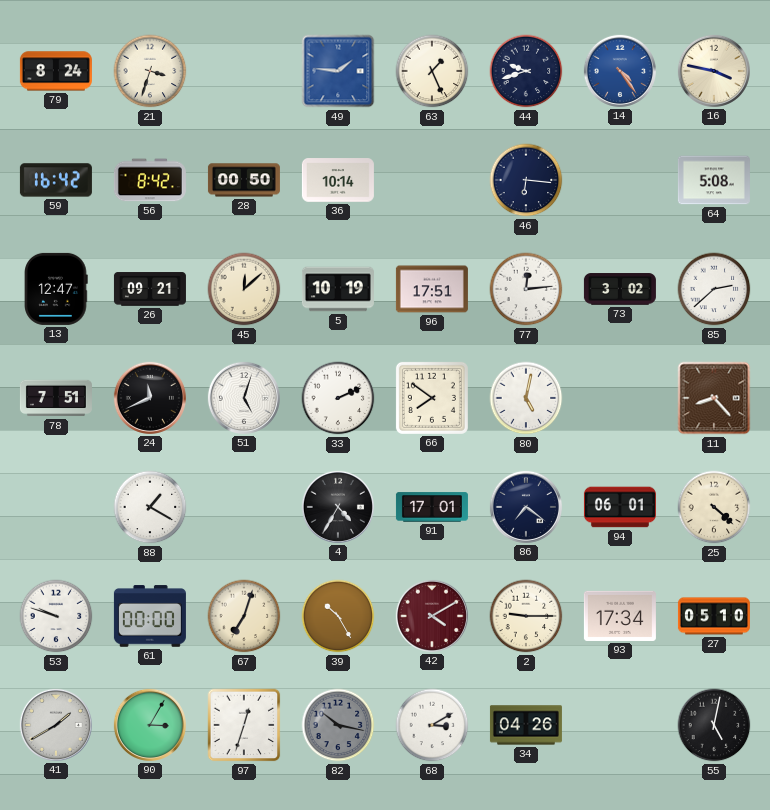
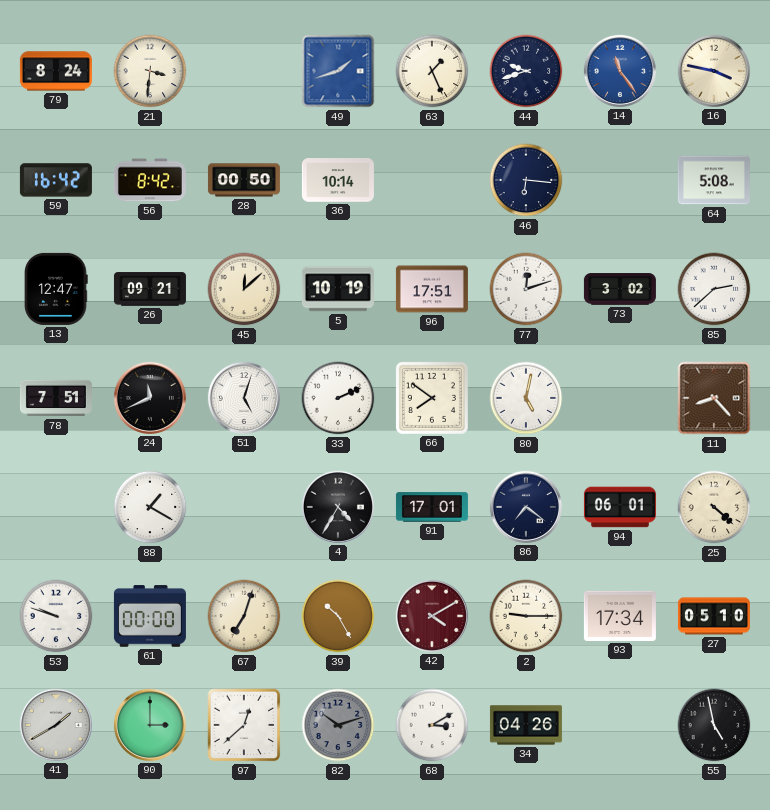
21: 3:33 -> 3:31
49: 1:46 -> 1:42
14: 4:24 -> 11:24
77: 12:14 -> 12:12
90: 3:05 -> 3:00
97: 12:33 -> 12:38
82: 10:17 -> 10:12
55: 5:02 -> 4:58
